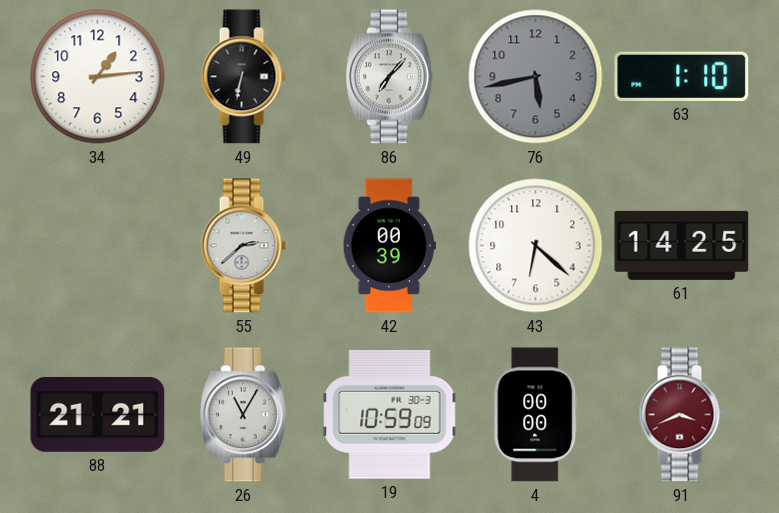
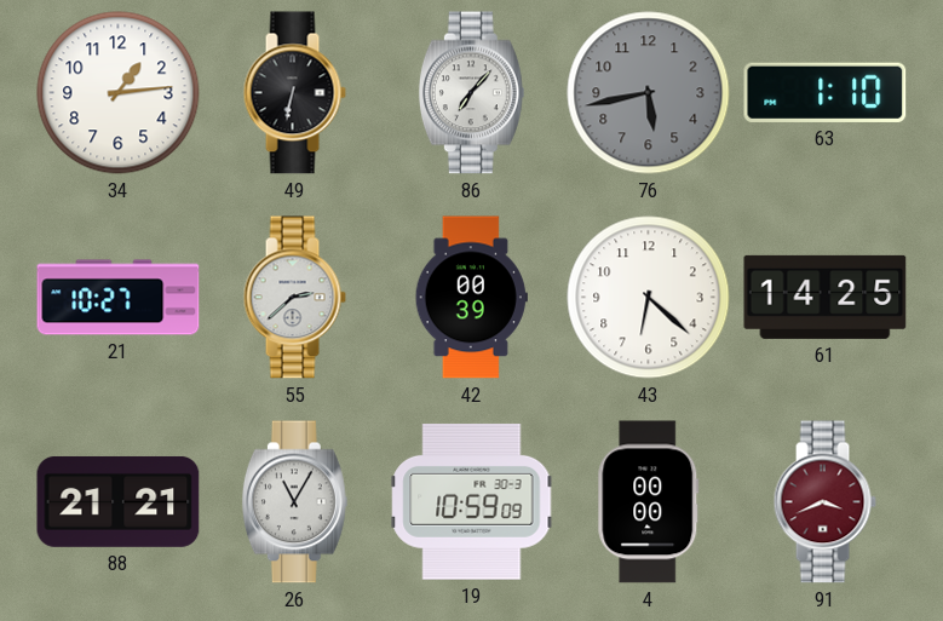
21: none -> 10:27
